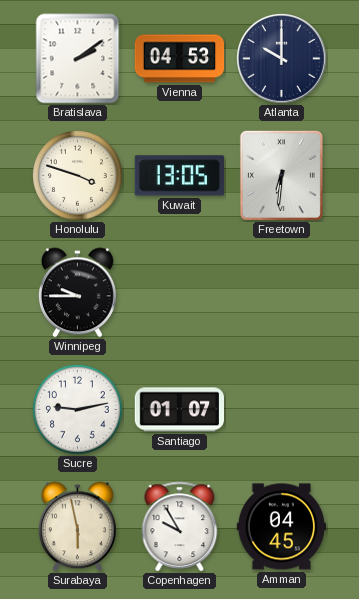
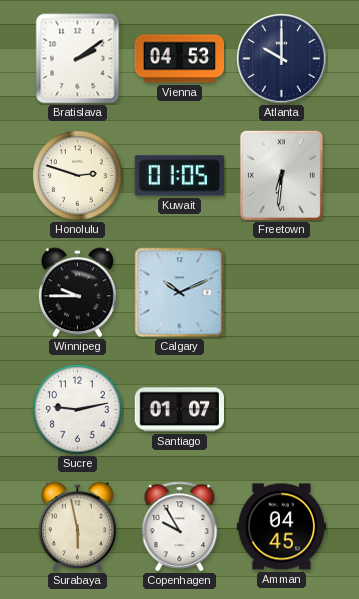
Honolulu: 3:48 -> 2:48
Kuwait: 13:05 -> 01:05
Calgary: none -> 10:11
